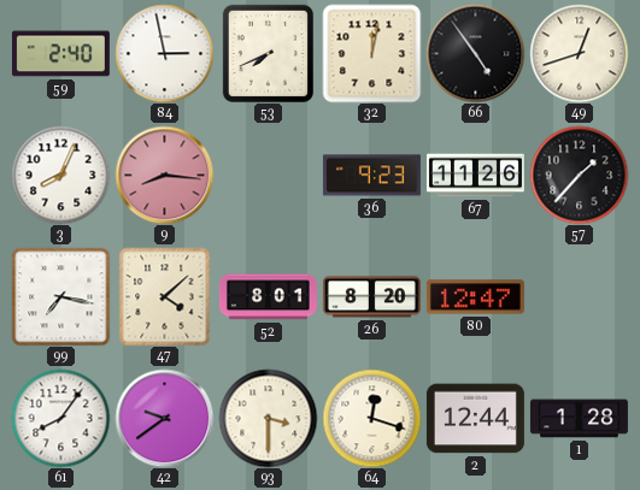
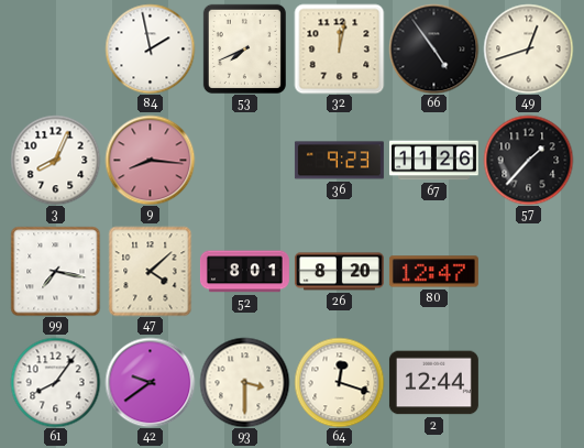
59: 2:40 -> none
84: 2:58 -> 1:58
1: 1:28 -> none
